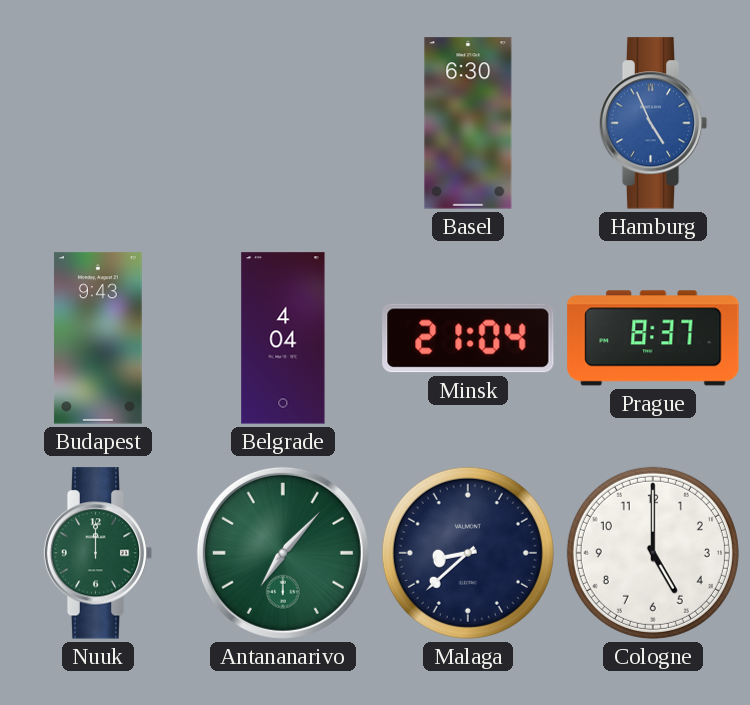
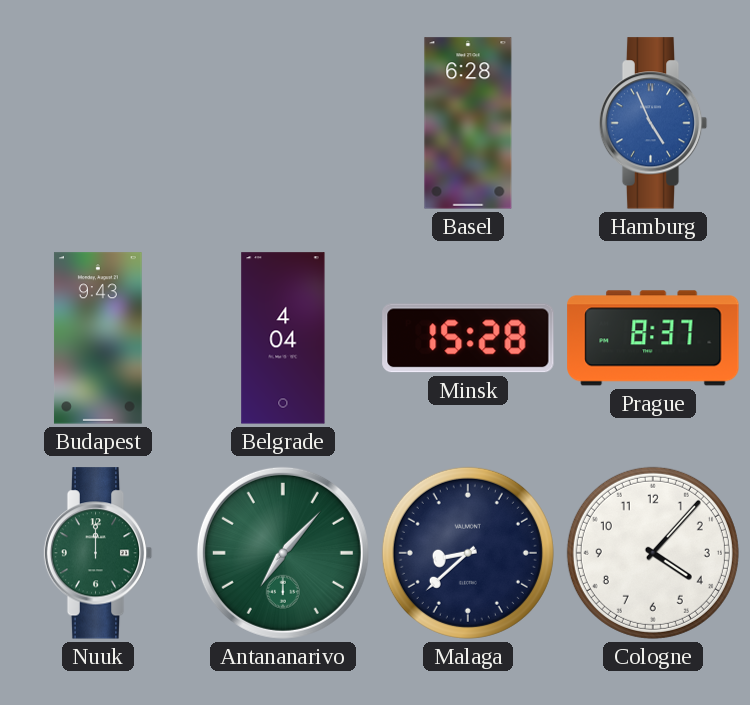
Basel: 6:30 -> 6:28
Minsk: 21:04 -> 15:28
Cologne: 5:00 -> 4:07
